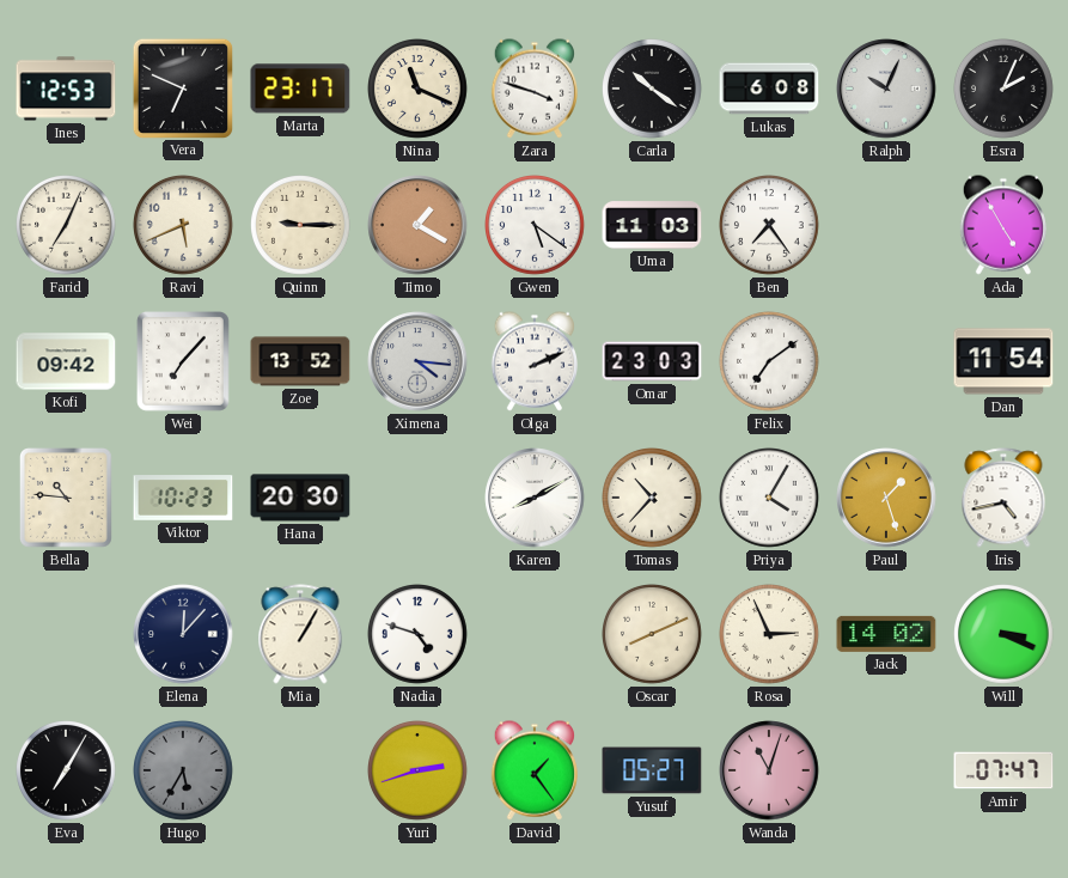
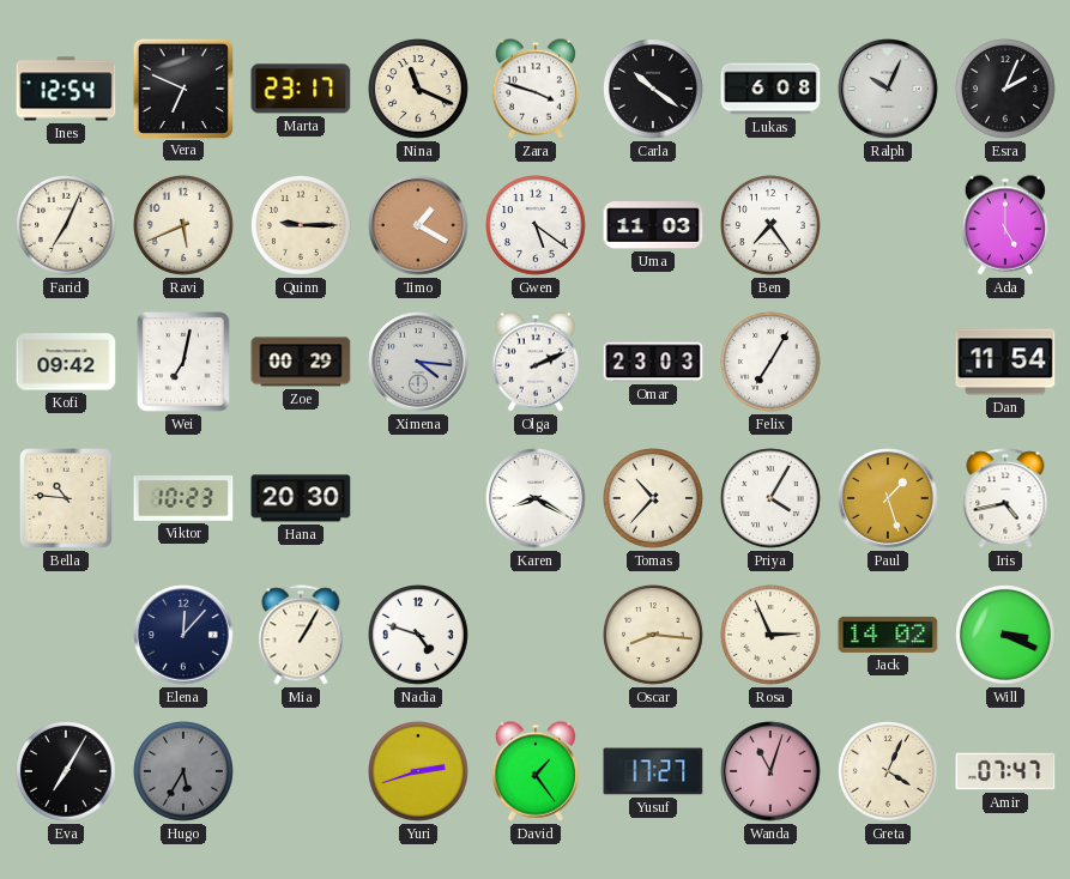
Ines: 12:53 -> 12:54
Ada: 4:55 -> 5:00
Wei: 7:07 -> 7:02
Zoe: 13:52 -> 00:29
Felix: 7:09 -> 7:05
Karen: 8:10 -> 8:20
Oscar: 8:11 -> 8:16
Yusuf: 05:27 -> 17:27
Greta: none -> 4:04
